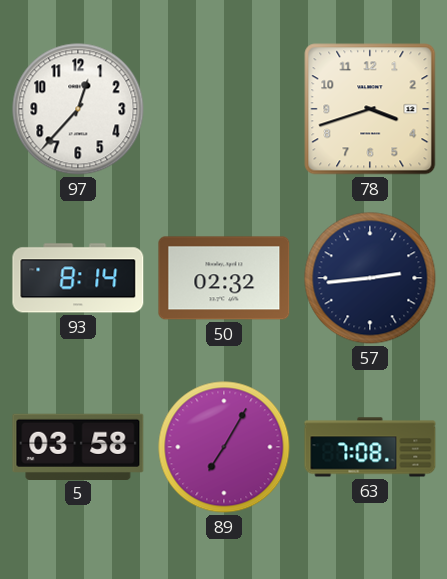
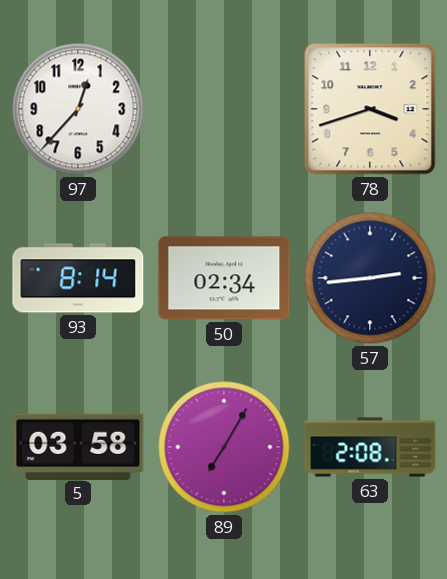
50: 02:32 -> 02:34
63: 7:08 -> 2:08
